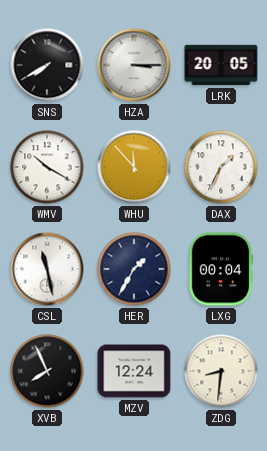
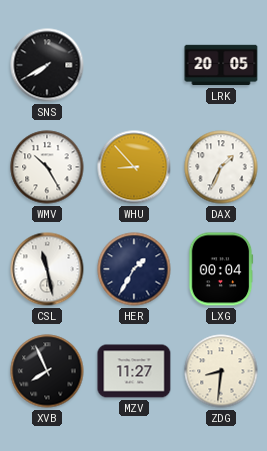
HZA: 3:15 -> none
WMV: 10:20 -> 10:25
WHU: 11:53 -> 8:53
MZV: 12:24 -> 11:27
